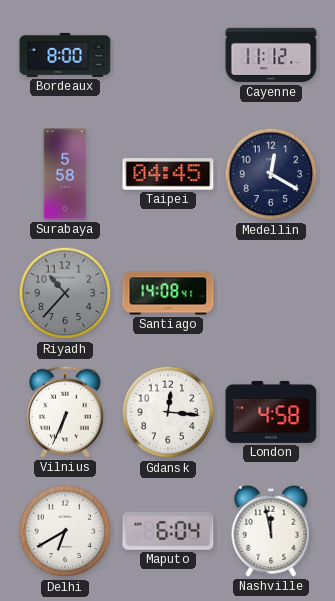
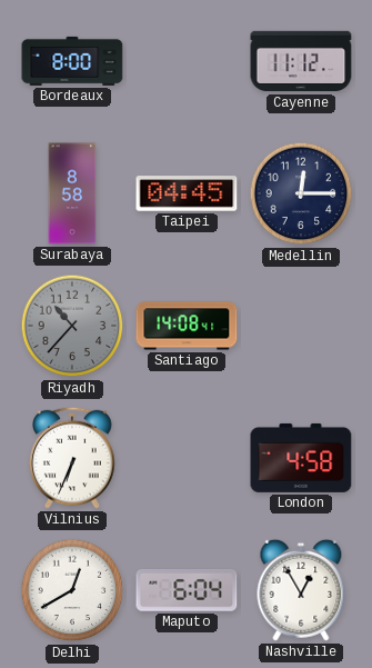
Surabaya: 5:58 -> 8:58
Medellin: 12:20 -> 12:15
Gdansk: 12:16 -> none
Delhi: 6:40 -> 12:40
Nashville: 11:58 -> 12:55
